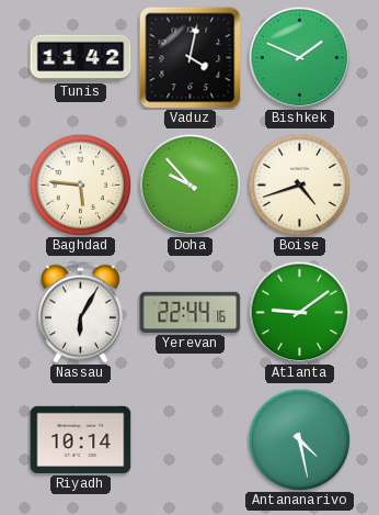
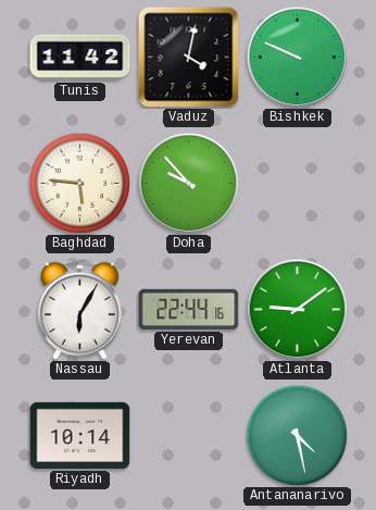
Bishkek: 1:49 -> 9:49
Boise: 4:42 -> none
